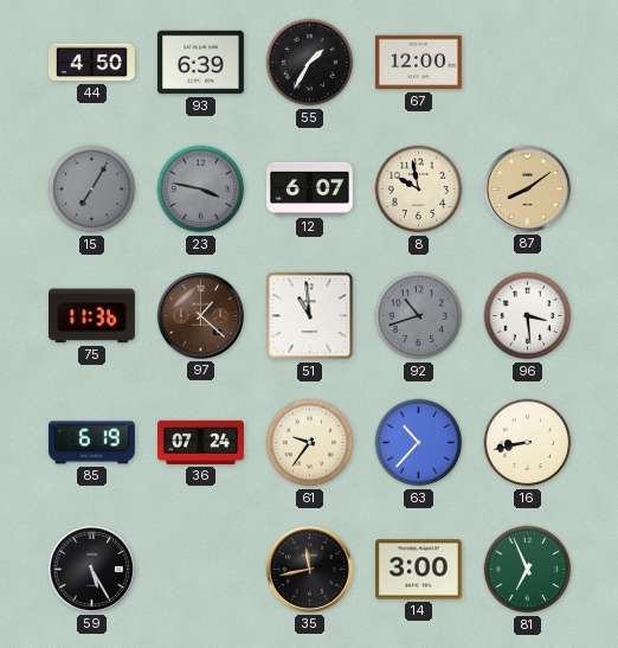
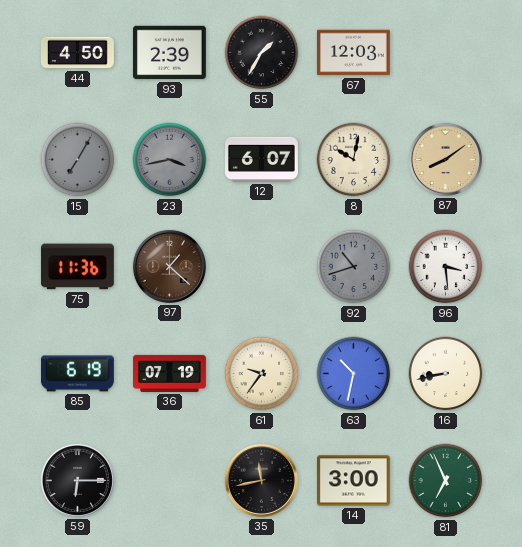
93: 6:39 -> 2:39
67: 12:00 -> 12:03
23: 3:47 -> 3:43
8: 9:58 -> 10:02
51: 10:59 -> none
36: 07:24 -> 07:19
63: 10:37 -> 10:32
59: 5:25 -> 6:15
